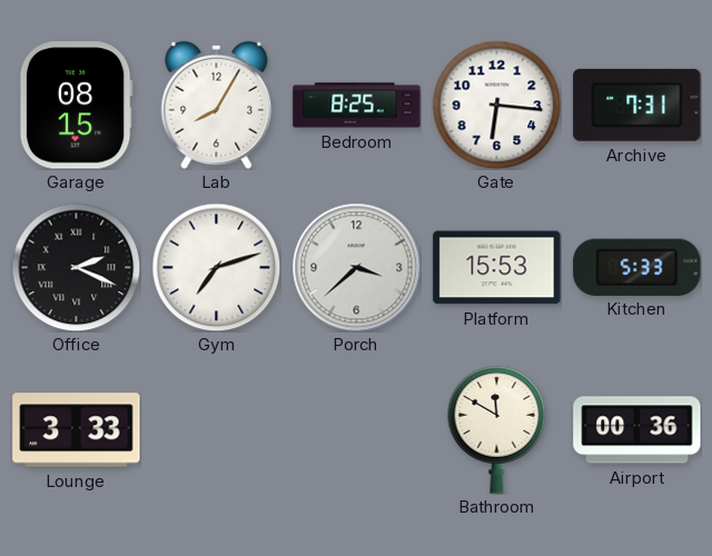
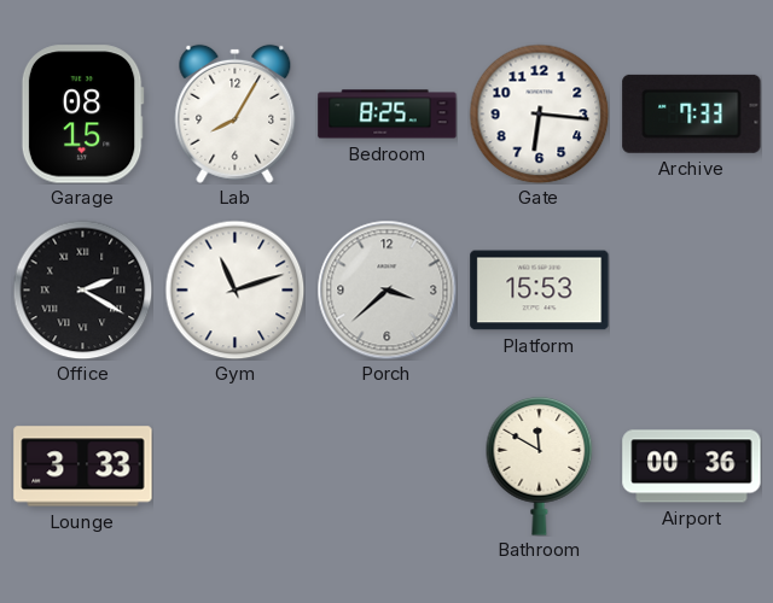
Archive: 7:31 -> 7:33
Office: 2:19 -> 2:20
Gym: 7:12 -> 11:12
Kitchen: 5:33 -> none
